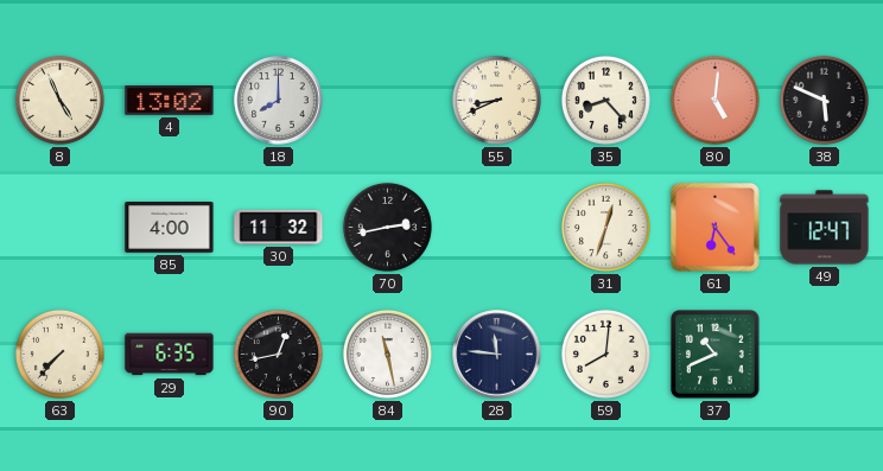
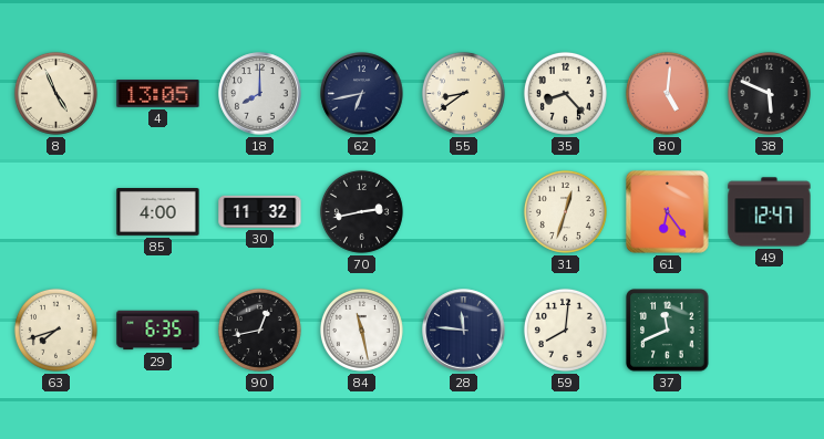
4: 13:02 -> 13:05
62: none -> 6:43
55: 8:41 -> 8:39
63: 7:37 -> 7:42
37: 10:41 -> 11:41
